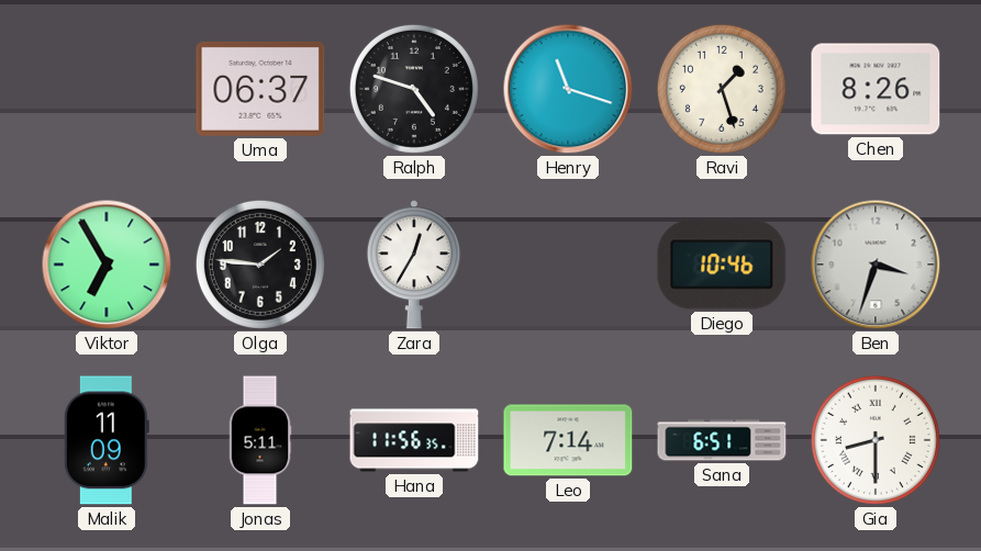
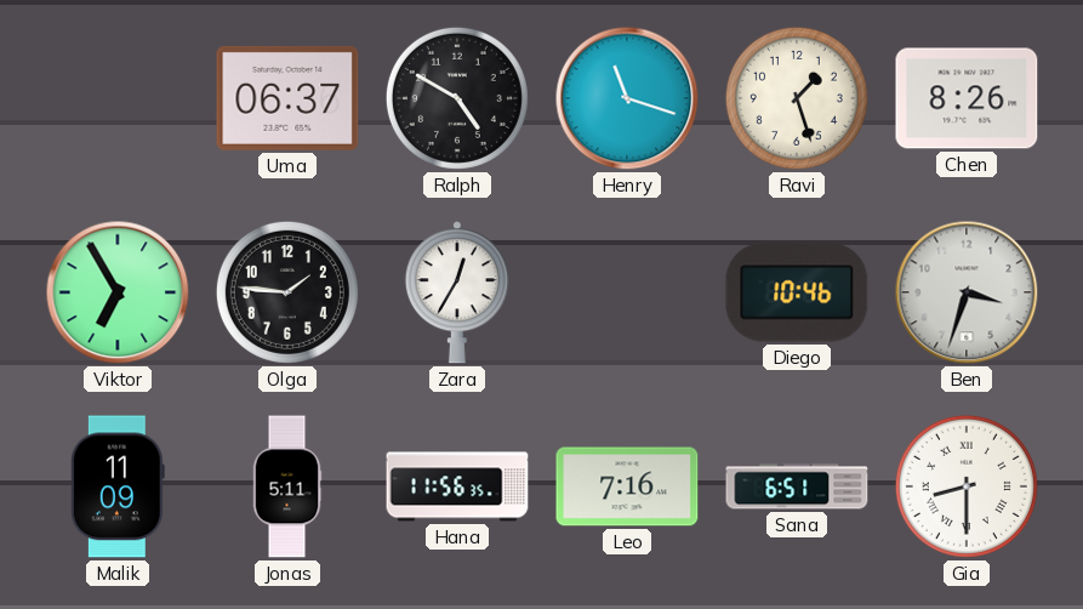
Ralph: 4:48 -> 4:50
Leo: 7:14 -> 7:16
